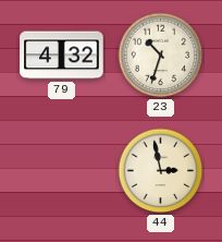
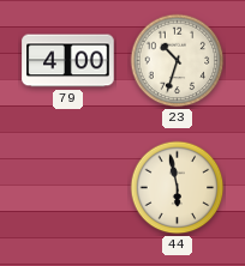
79: 4:32 -> 4:00
44: 2:58 -> 5:58
